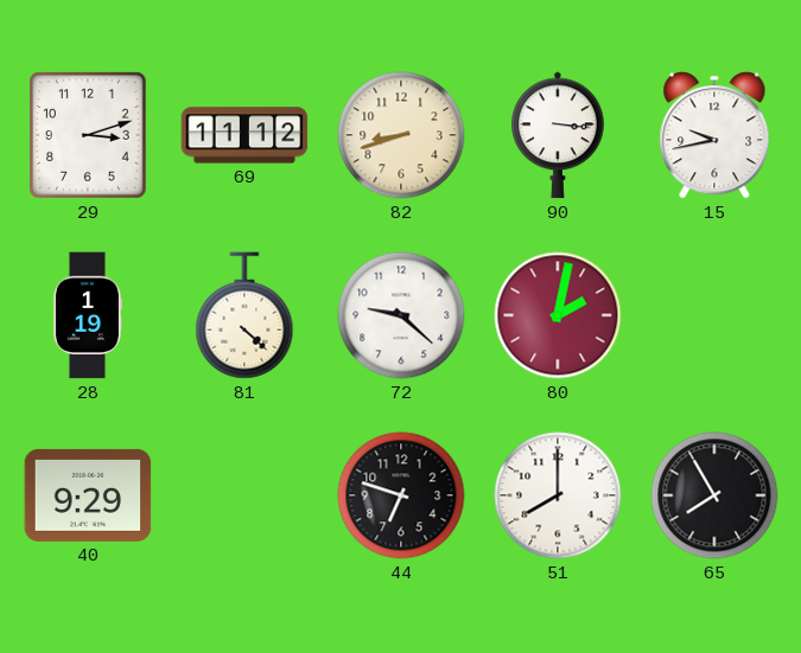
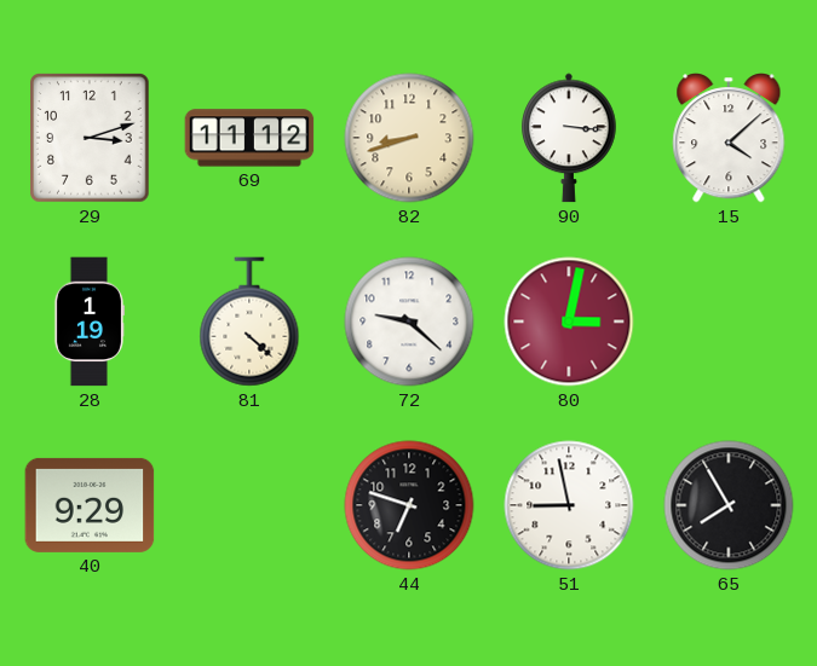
15: 9:43 -> 4:08
80: 2:02 -> 3:02
51: 8:00 -> 8:58
